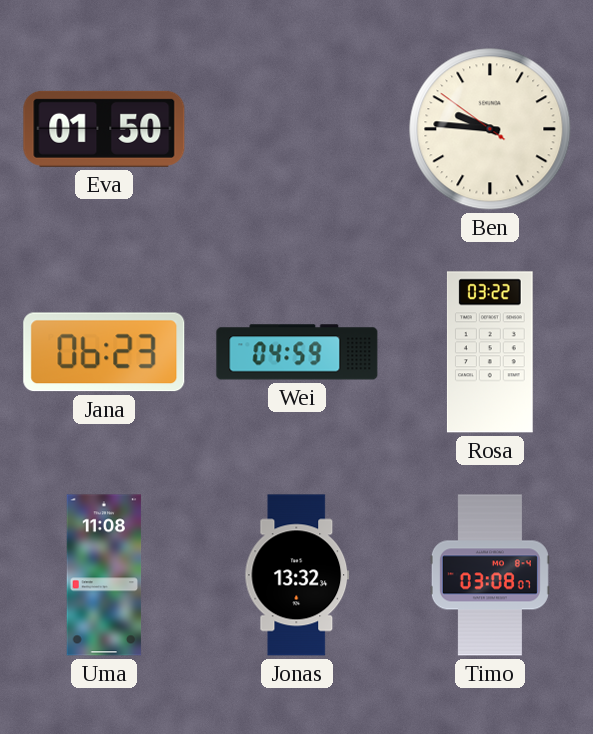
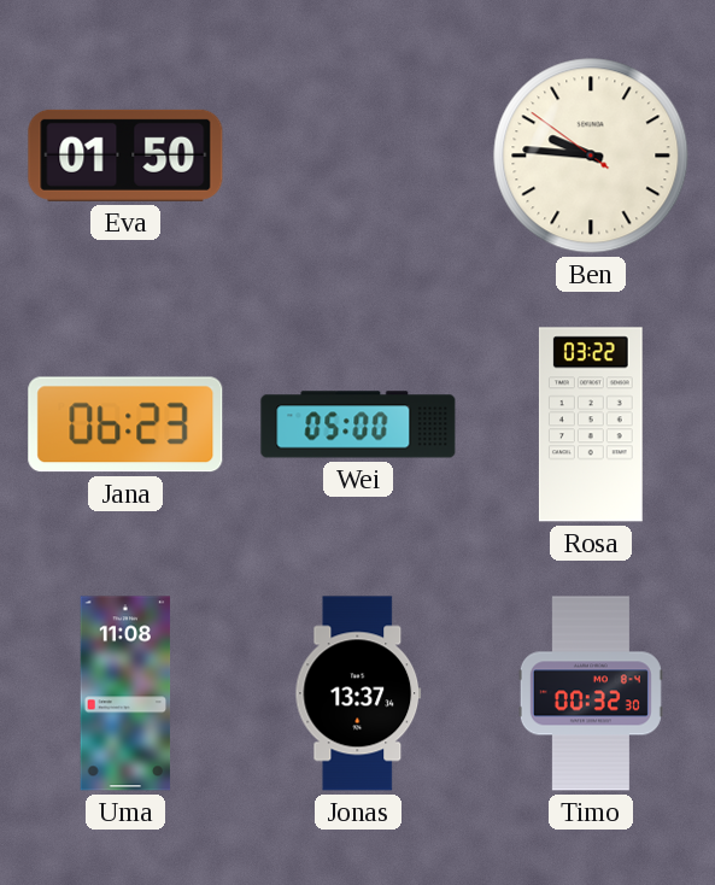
Wei: 04:59 -> 05:00
Jonas: 13:32 -> 13:37
Timo: 03:08 -> 00:32
